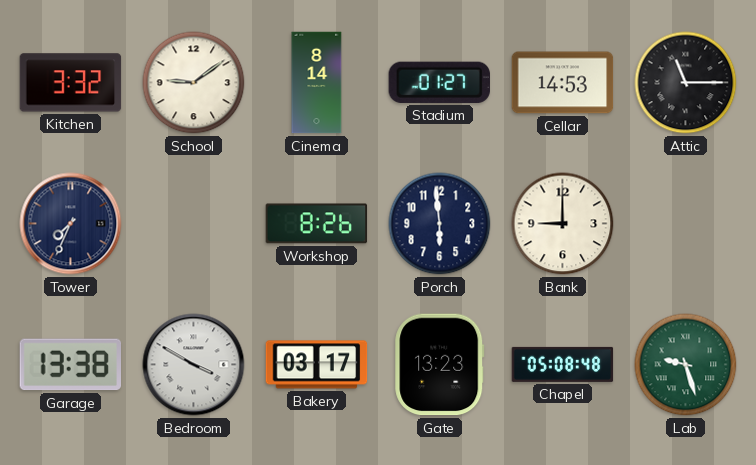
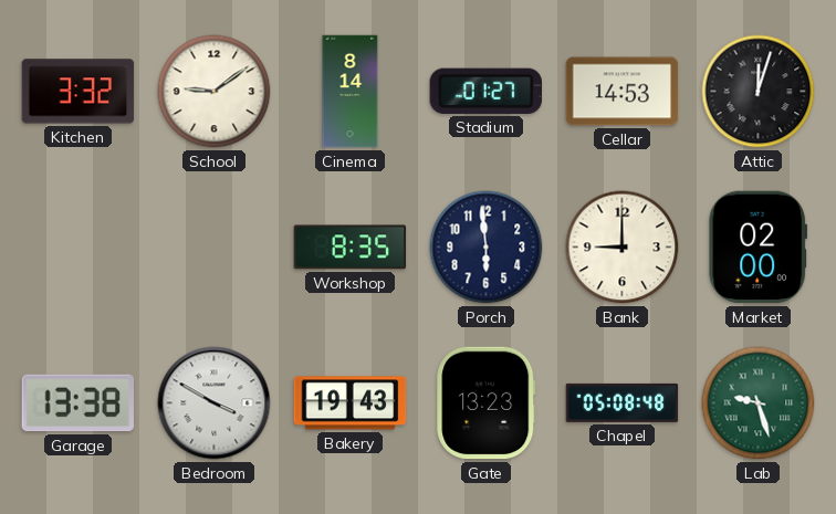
Attic: 11:15 -> 12:03
Tower: 7:34 -> none
Workshop: 8:26 -> 8:35
Market: none -> 02:00
Bakery: 03:17 -> 19:43
